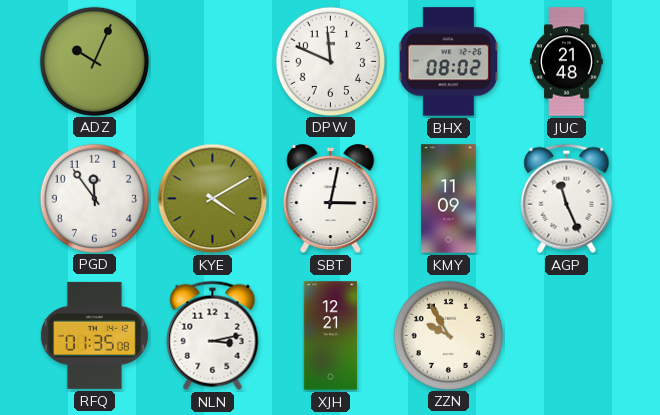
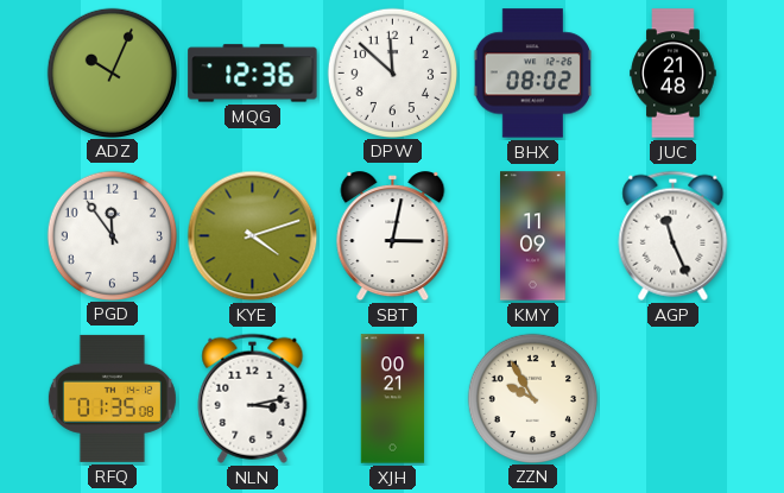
MQG: none -> 12:36
DPW: 11:49 -> 11:52
KYE: 4:10 -> 4:12
XJH: 12:21 -> 00:21
